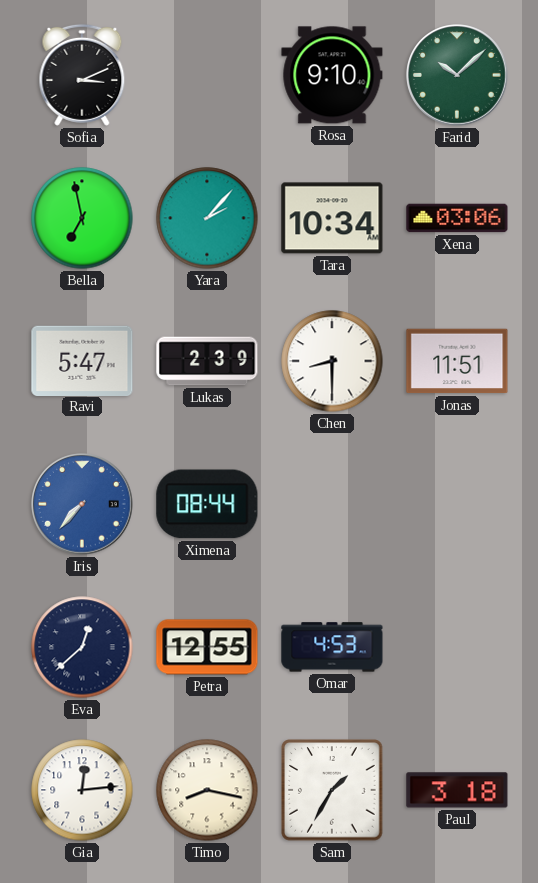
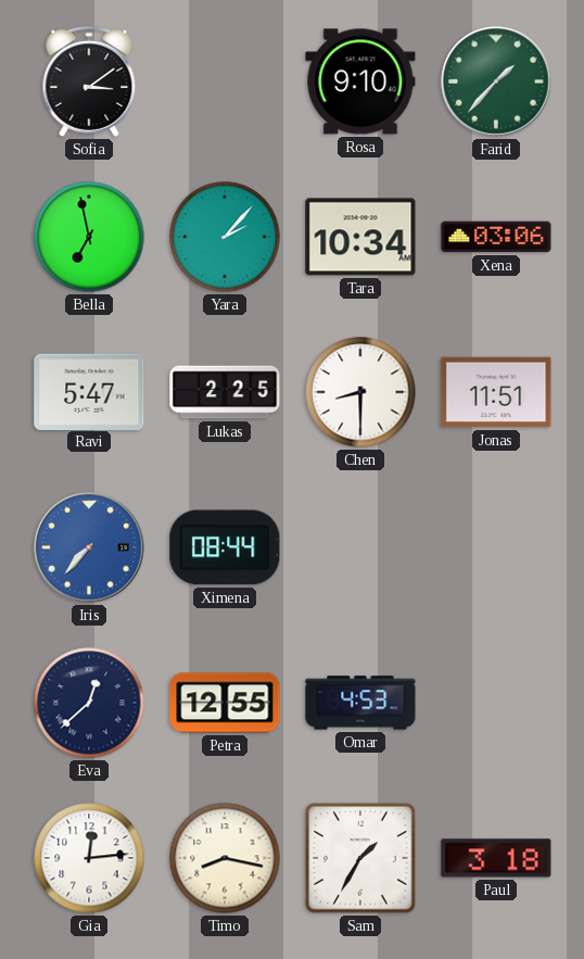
Sofia: 3:11 -> 3:09
Farid: 10:08 -> 1:37
Lukas: 2:39 -> 2:25
